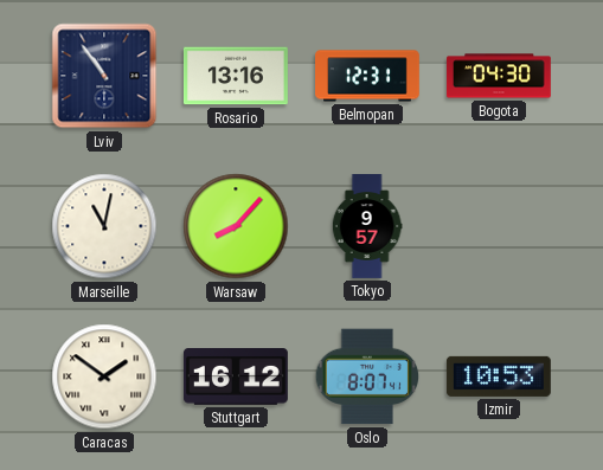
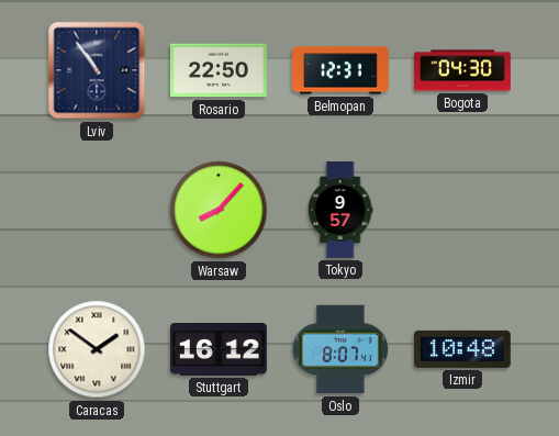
Rosario: 13:16 -> 22:50
Marseille: 11:02 -> none
Izmir: 10:53 -> 10:48
